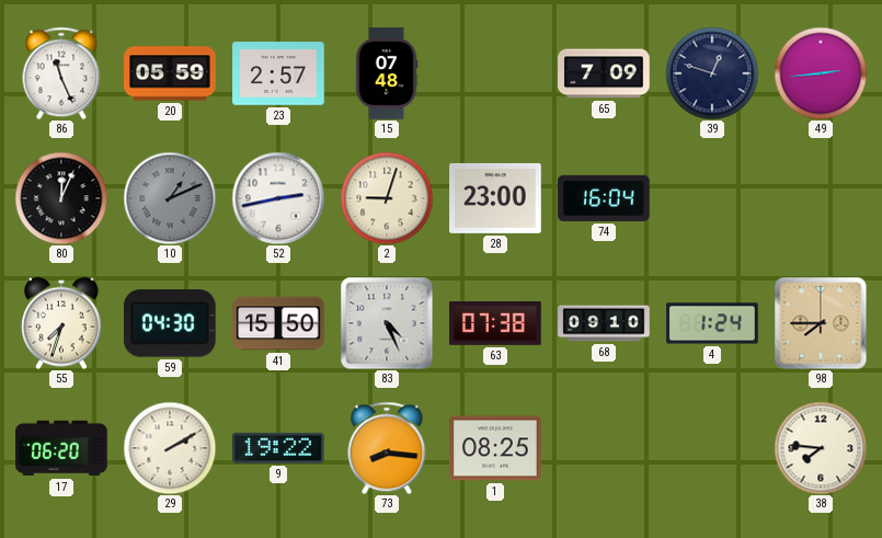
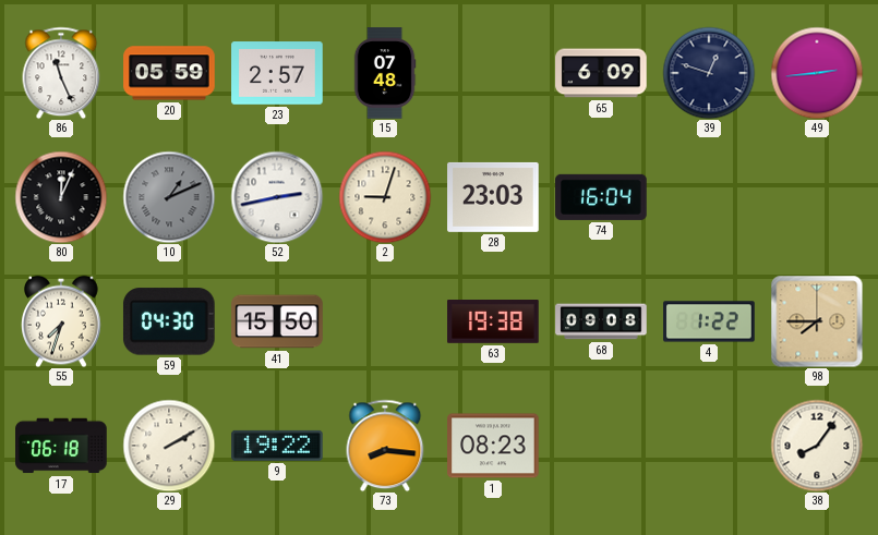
65: 7:09 -> 6:09
28: 23:00 -> 23:03
83: 4:26 -> none
63: 07:38 -> 19:38
68: 09:10 -> 09:08
4: 1:24 -> 1:22
17: 06:20 -> 06:18
1: 08:25 -> 08:23
38: 7:46 -> 8:06
